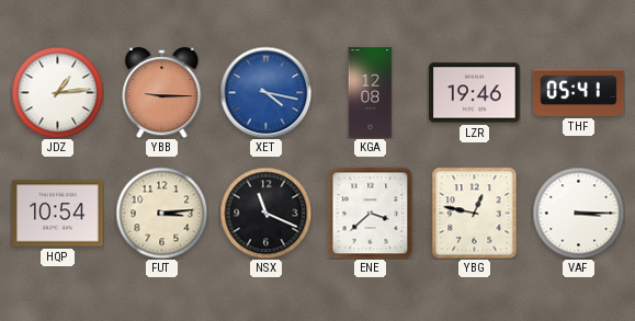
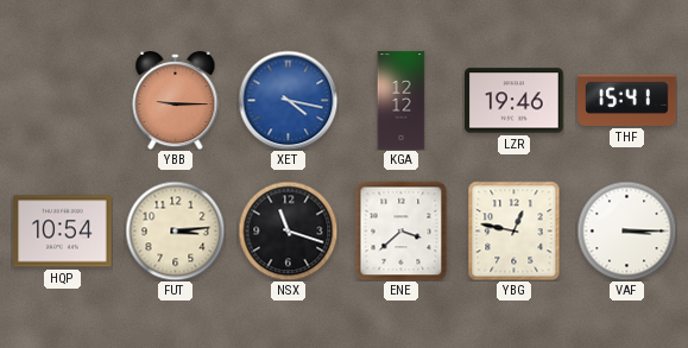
JDZ: 1:14 -> none
KGA: 12:08 -> 12:12
THF: 05:41 -> 15:41
NSX: 11:19 -> 11:18
